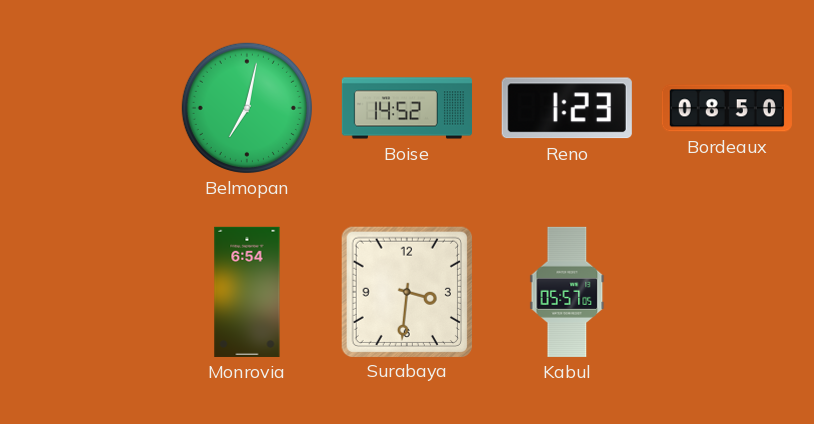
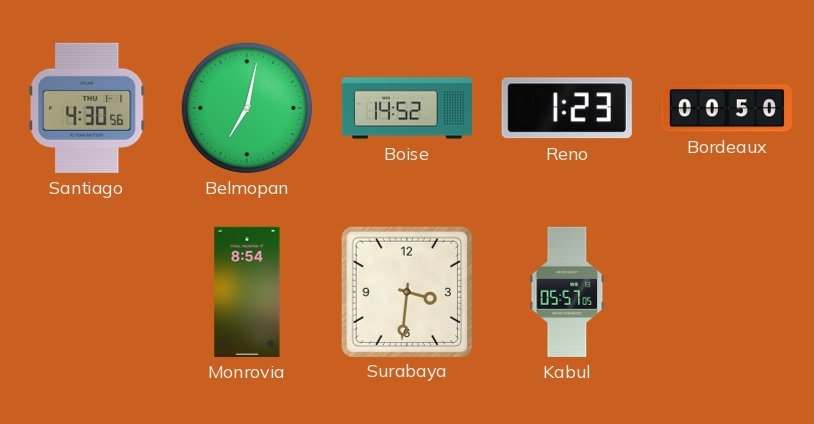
Santiago: none -> 4:30
Bordeaux: 08:50 -> 00:50
Monrovia: 6:54 -> 8:54
